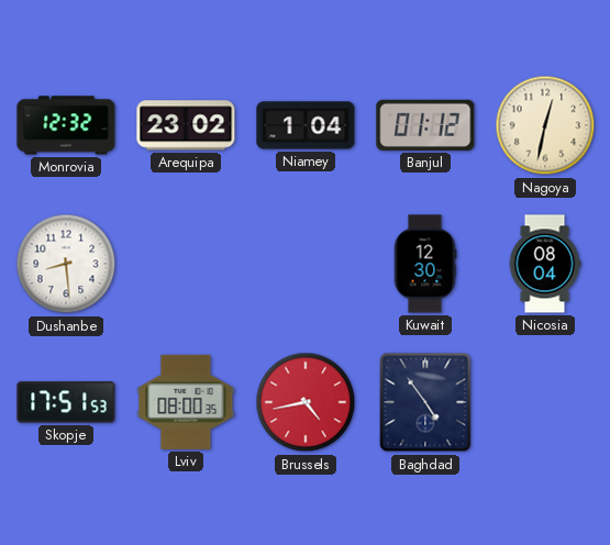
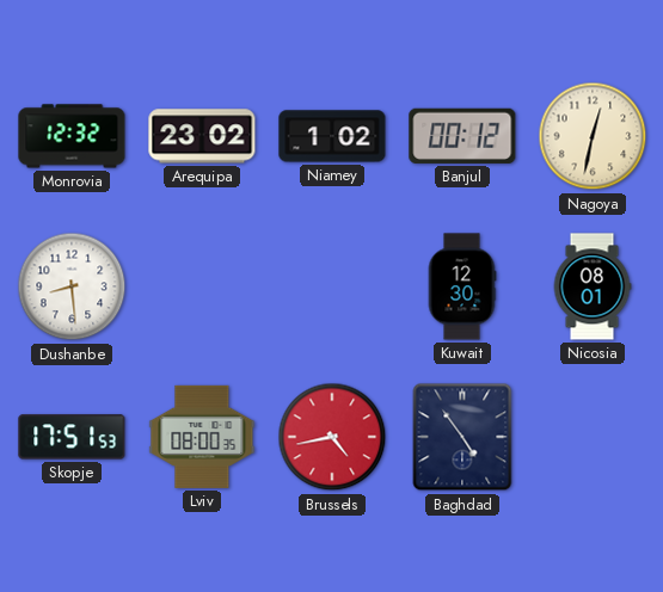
Niamey: 1:04 -> 1:02
Banjul: 01:12 -> 00:12
Nicosia: 08:04 -> 08:01
